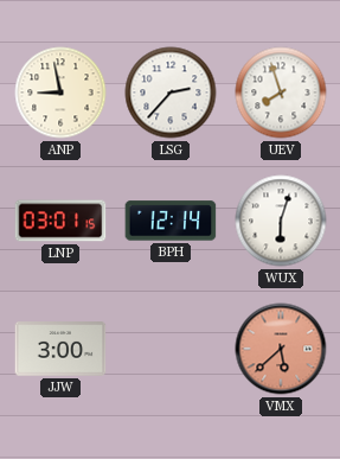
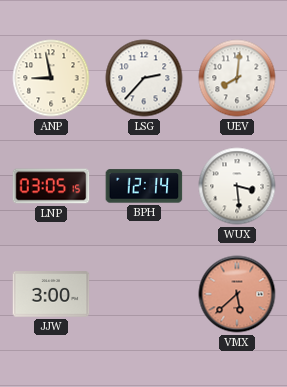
UEV: 7:57 -> 8:01
LNP: 03:01 -> 03:05
WUX: 6:03 -> 3:29
